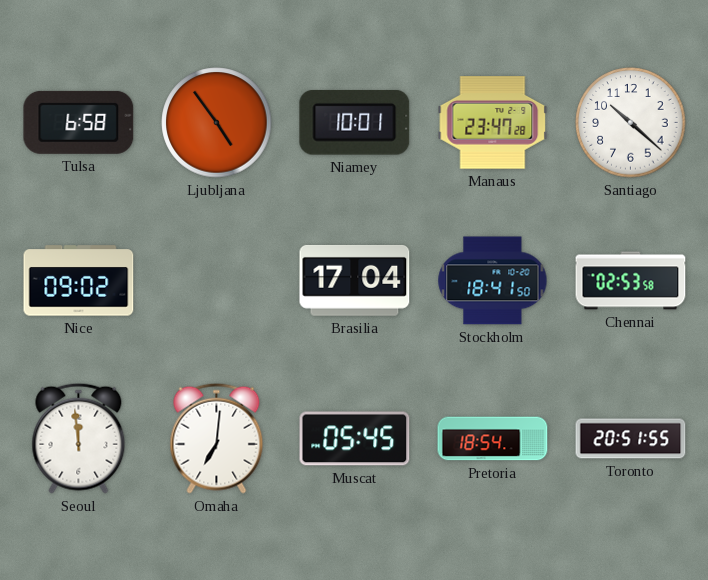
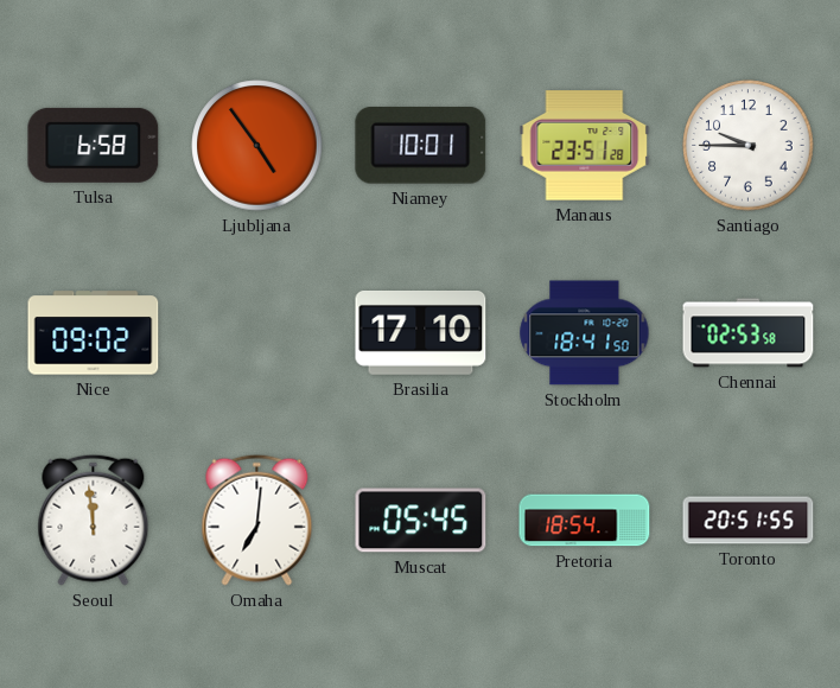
Manaus: 23:47 -> 23:51
Santiago: 10:22 -> 9:45
Brasilia: 17:04 -> 17:10
